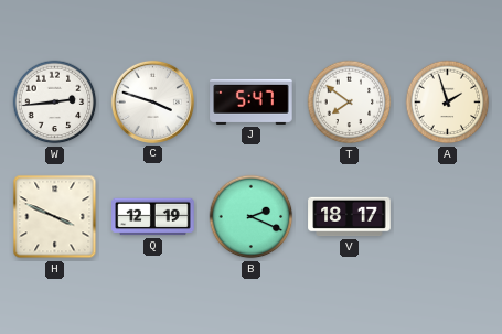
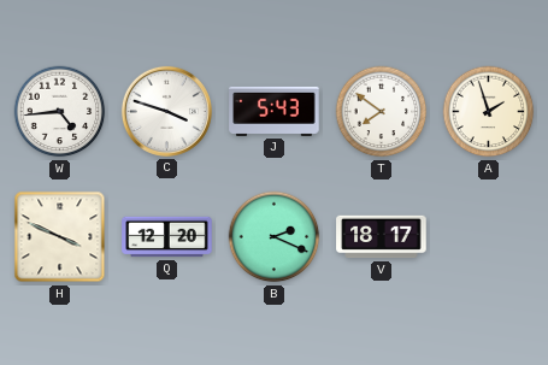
W: 2:44 -> 4:44
J: 5:47 -> 5:43
Q: 12:19 -> 12:20
